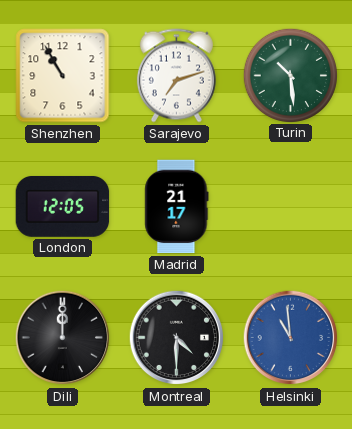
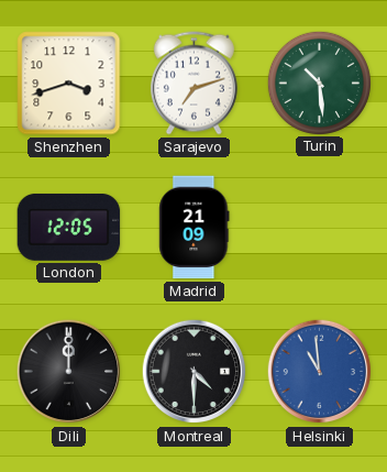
Shenzhen: 10:55 -> 3:42
Madrid: 21:17 -> 21:09
